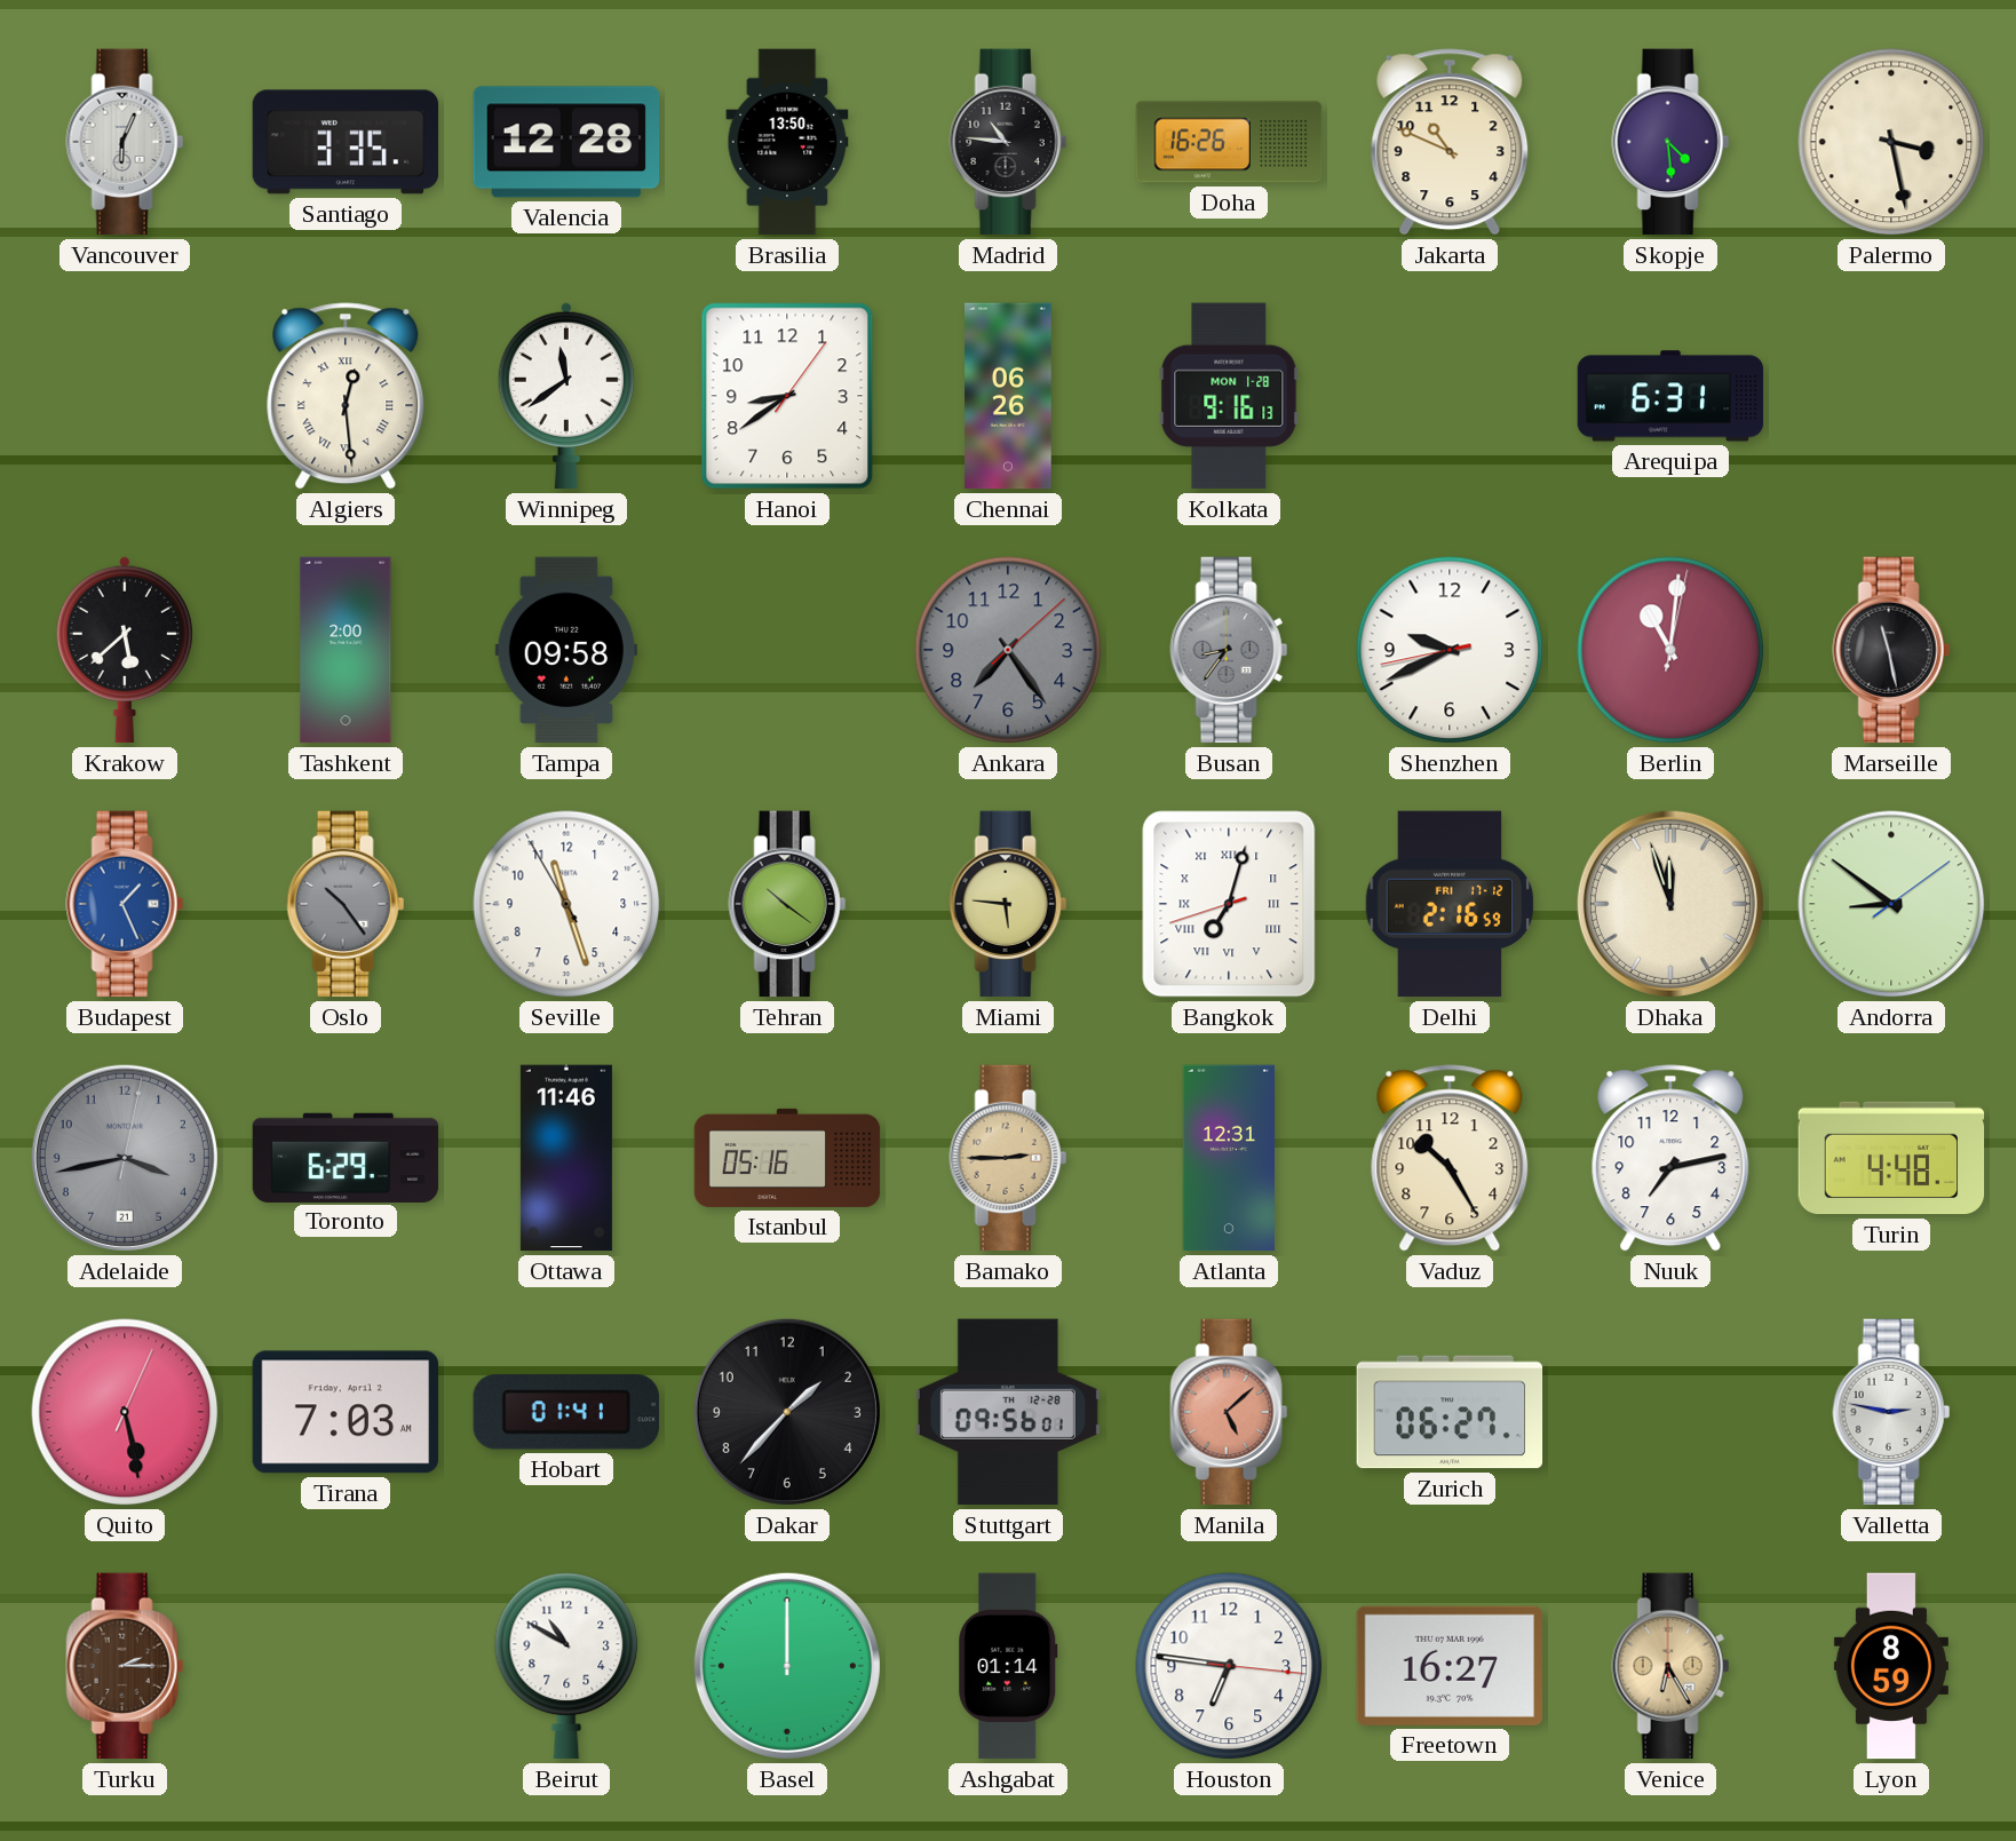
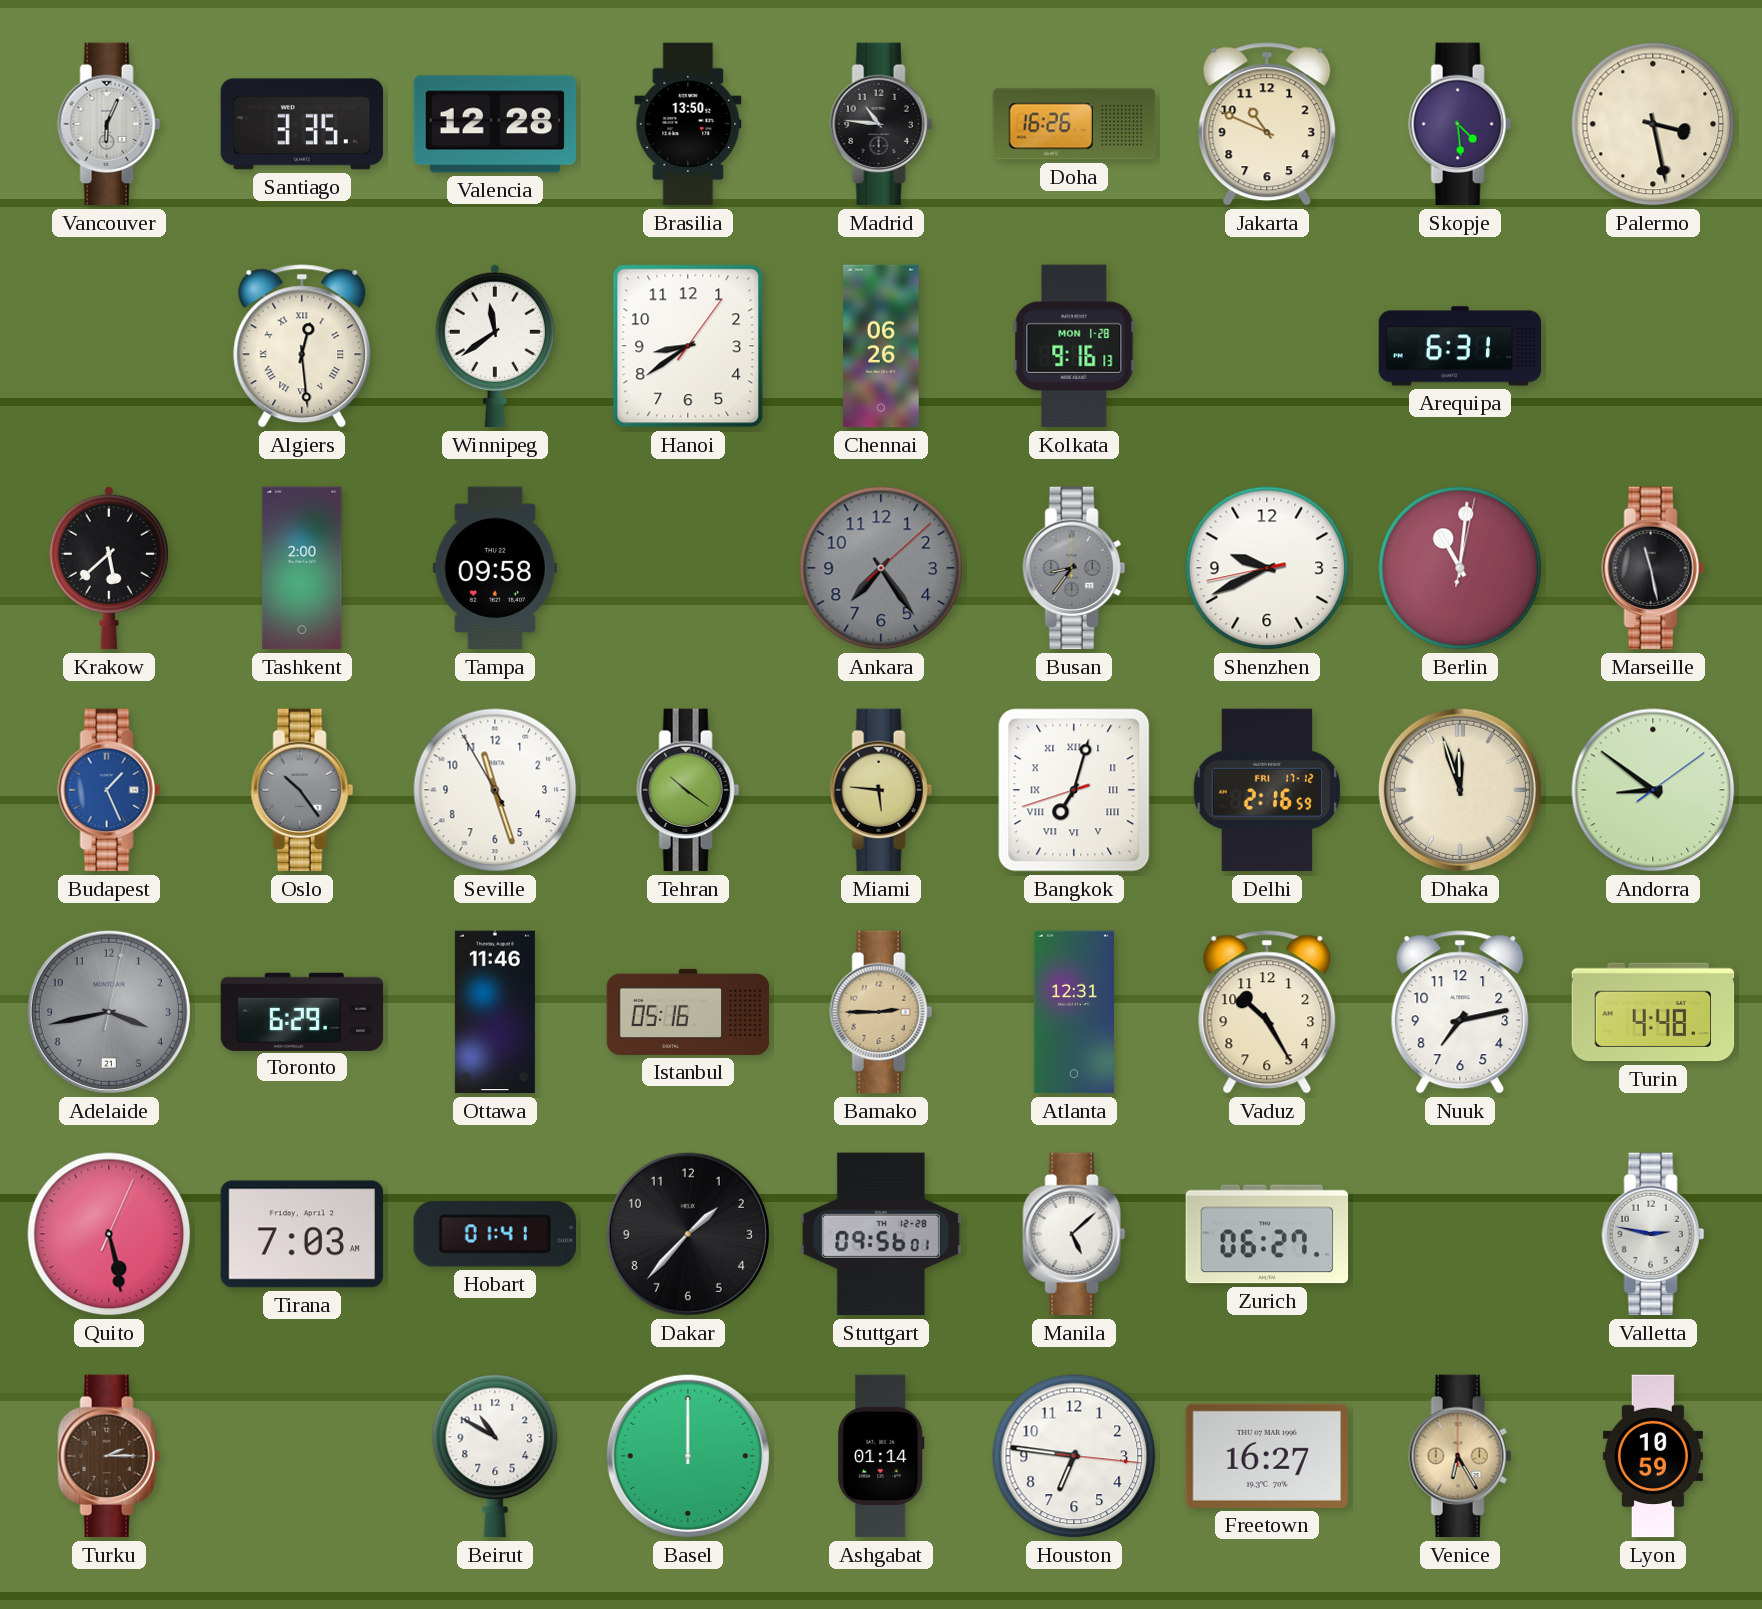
Manila dial: salmon -> white
Lyon: 8:59 -> 10:59
